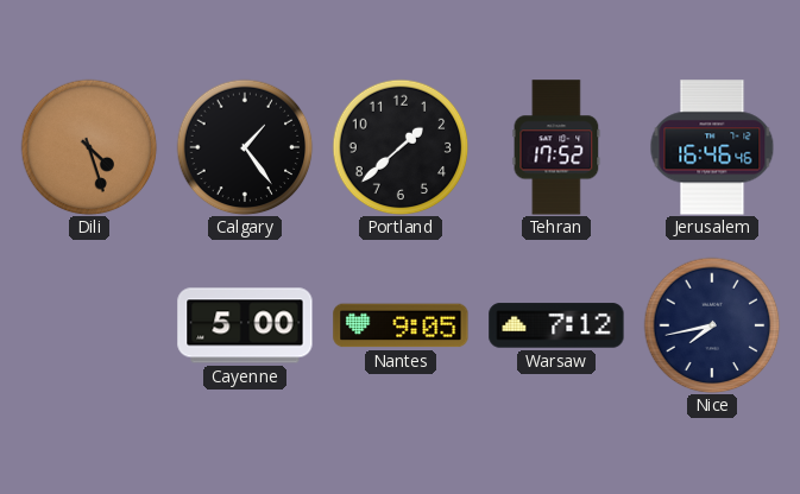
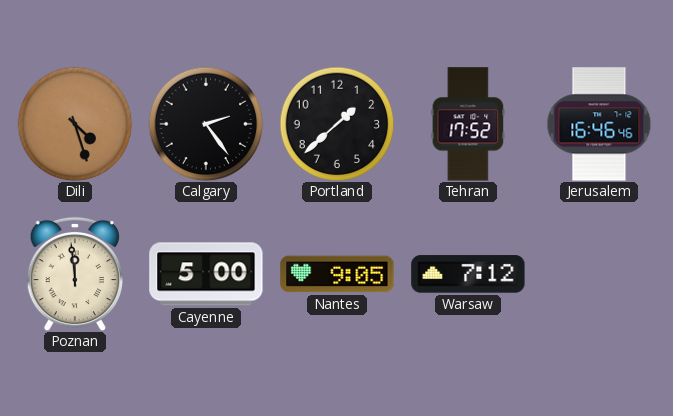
Calgary: 1:24 -> 2:24
Poznan: none -> 11:59
Nice: 7:43 -> none
